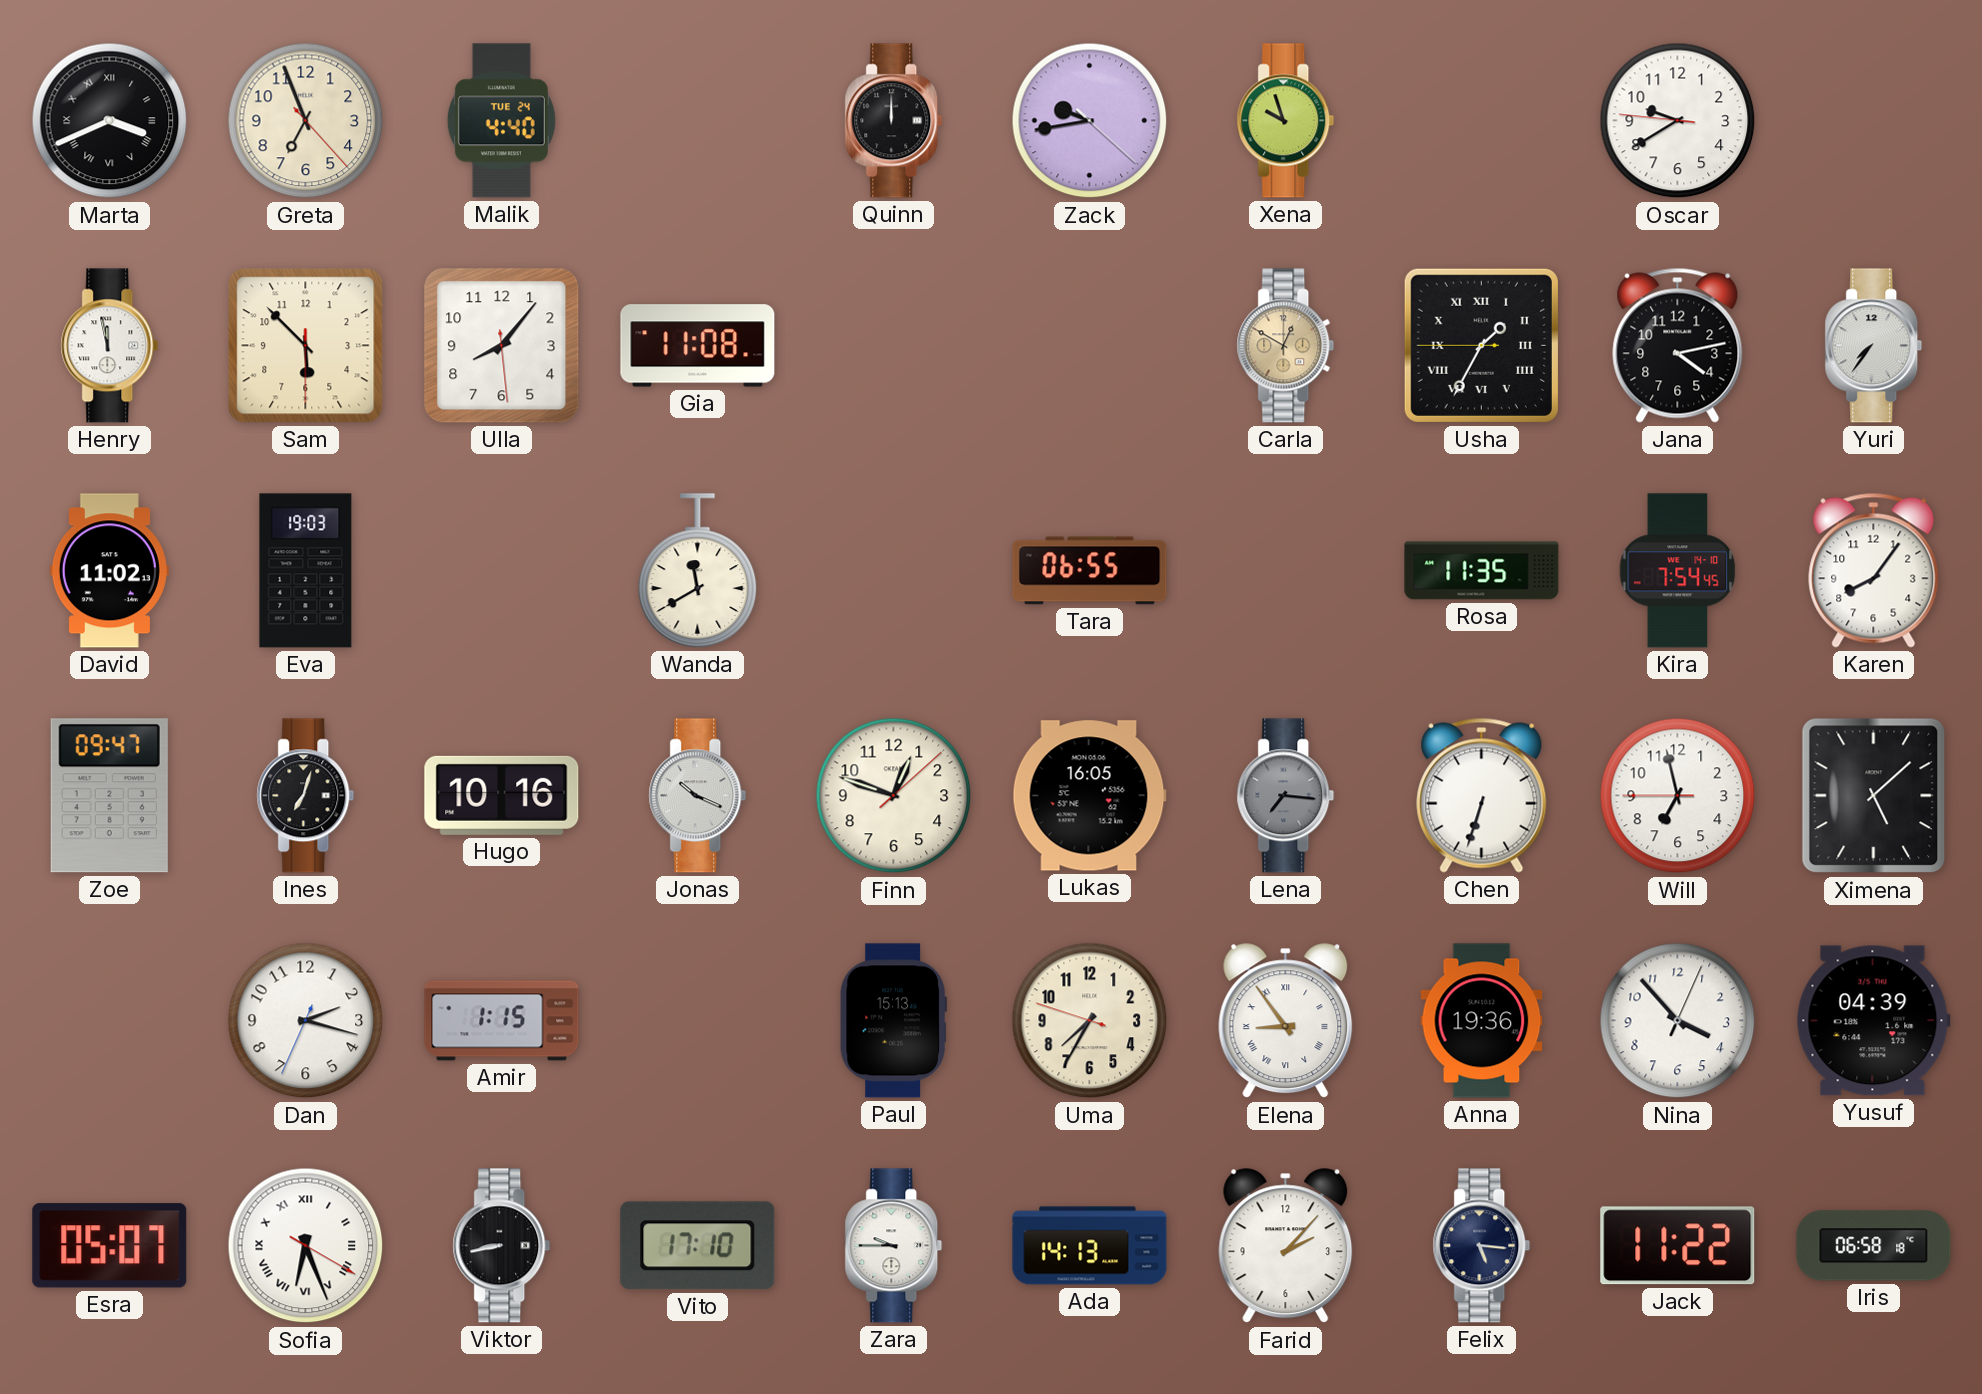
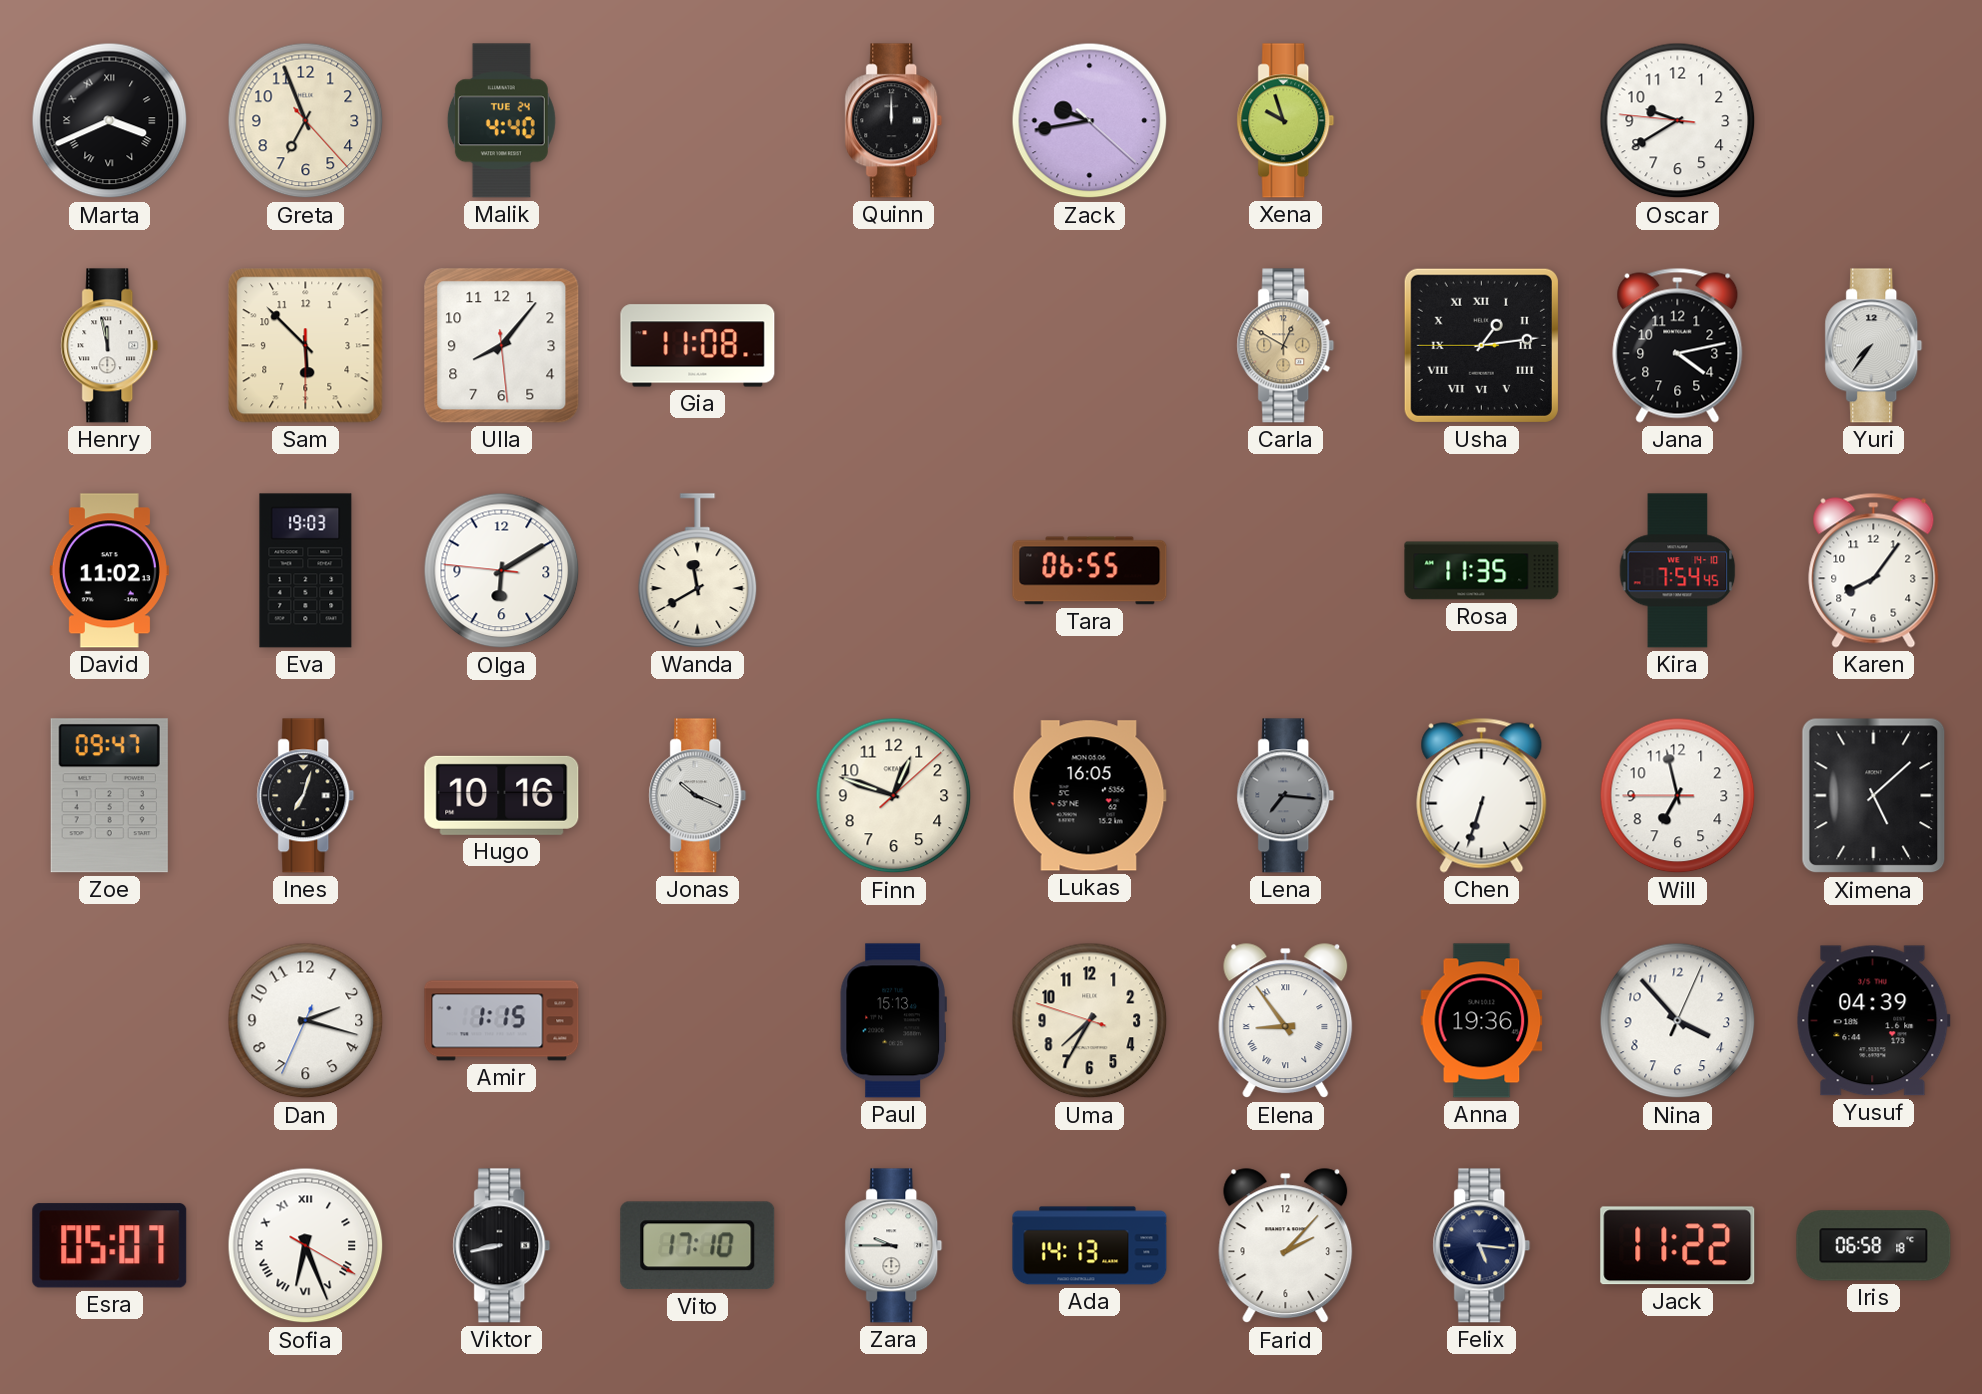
Usha: 1:34 -> 1:13
Olga: none -> 6:09
